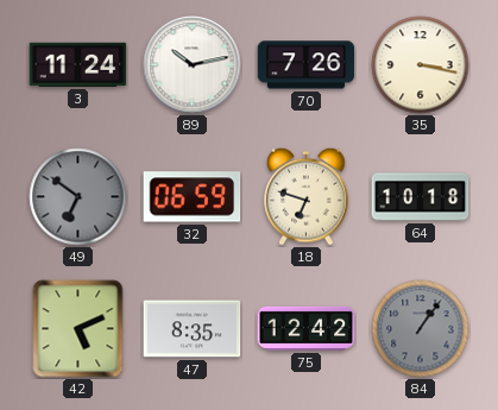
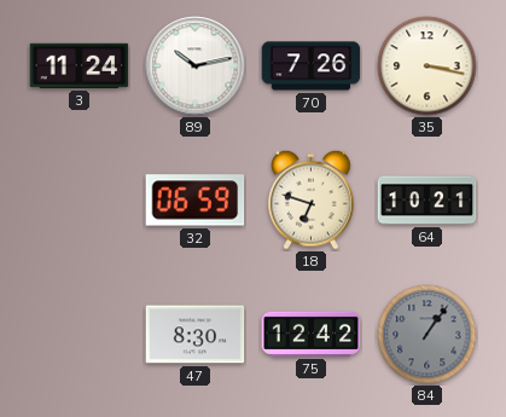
49: 6:51 -> none
64: 10:18 -> 10:21
42: 5:11 -> none
47: 8:35 -> 8:30
